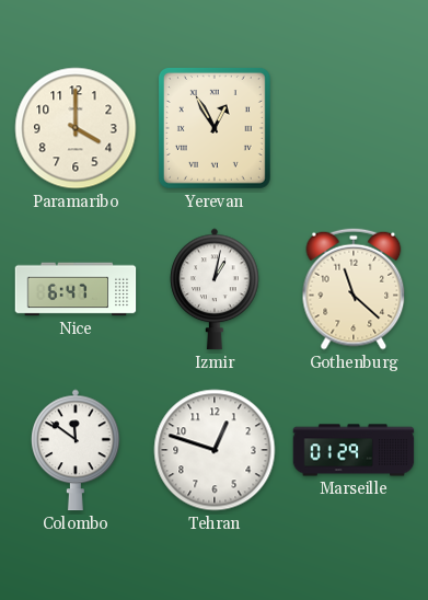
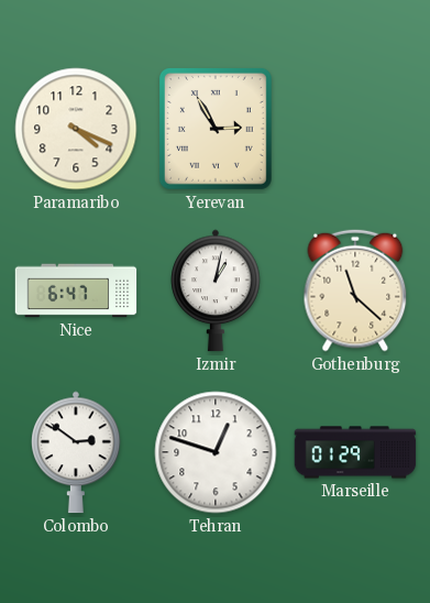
Paramaribo: 4:00 -> 4:19
Yerevan: 12:55 -> 2:55
Colombo: 11:51 -> 2:51
